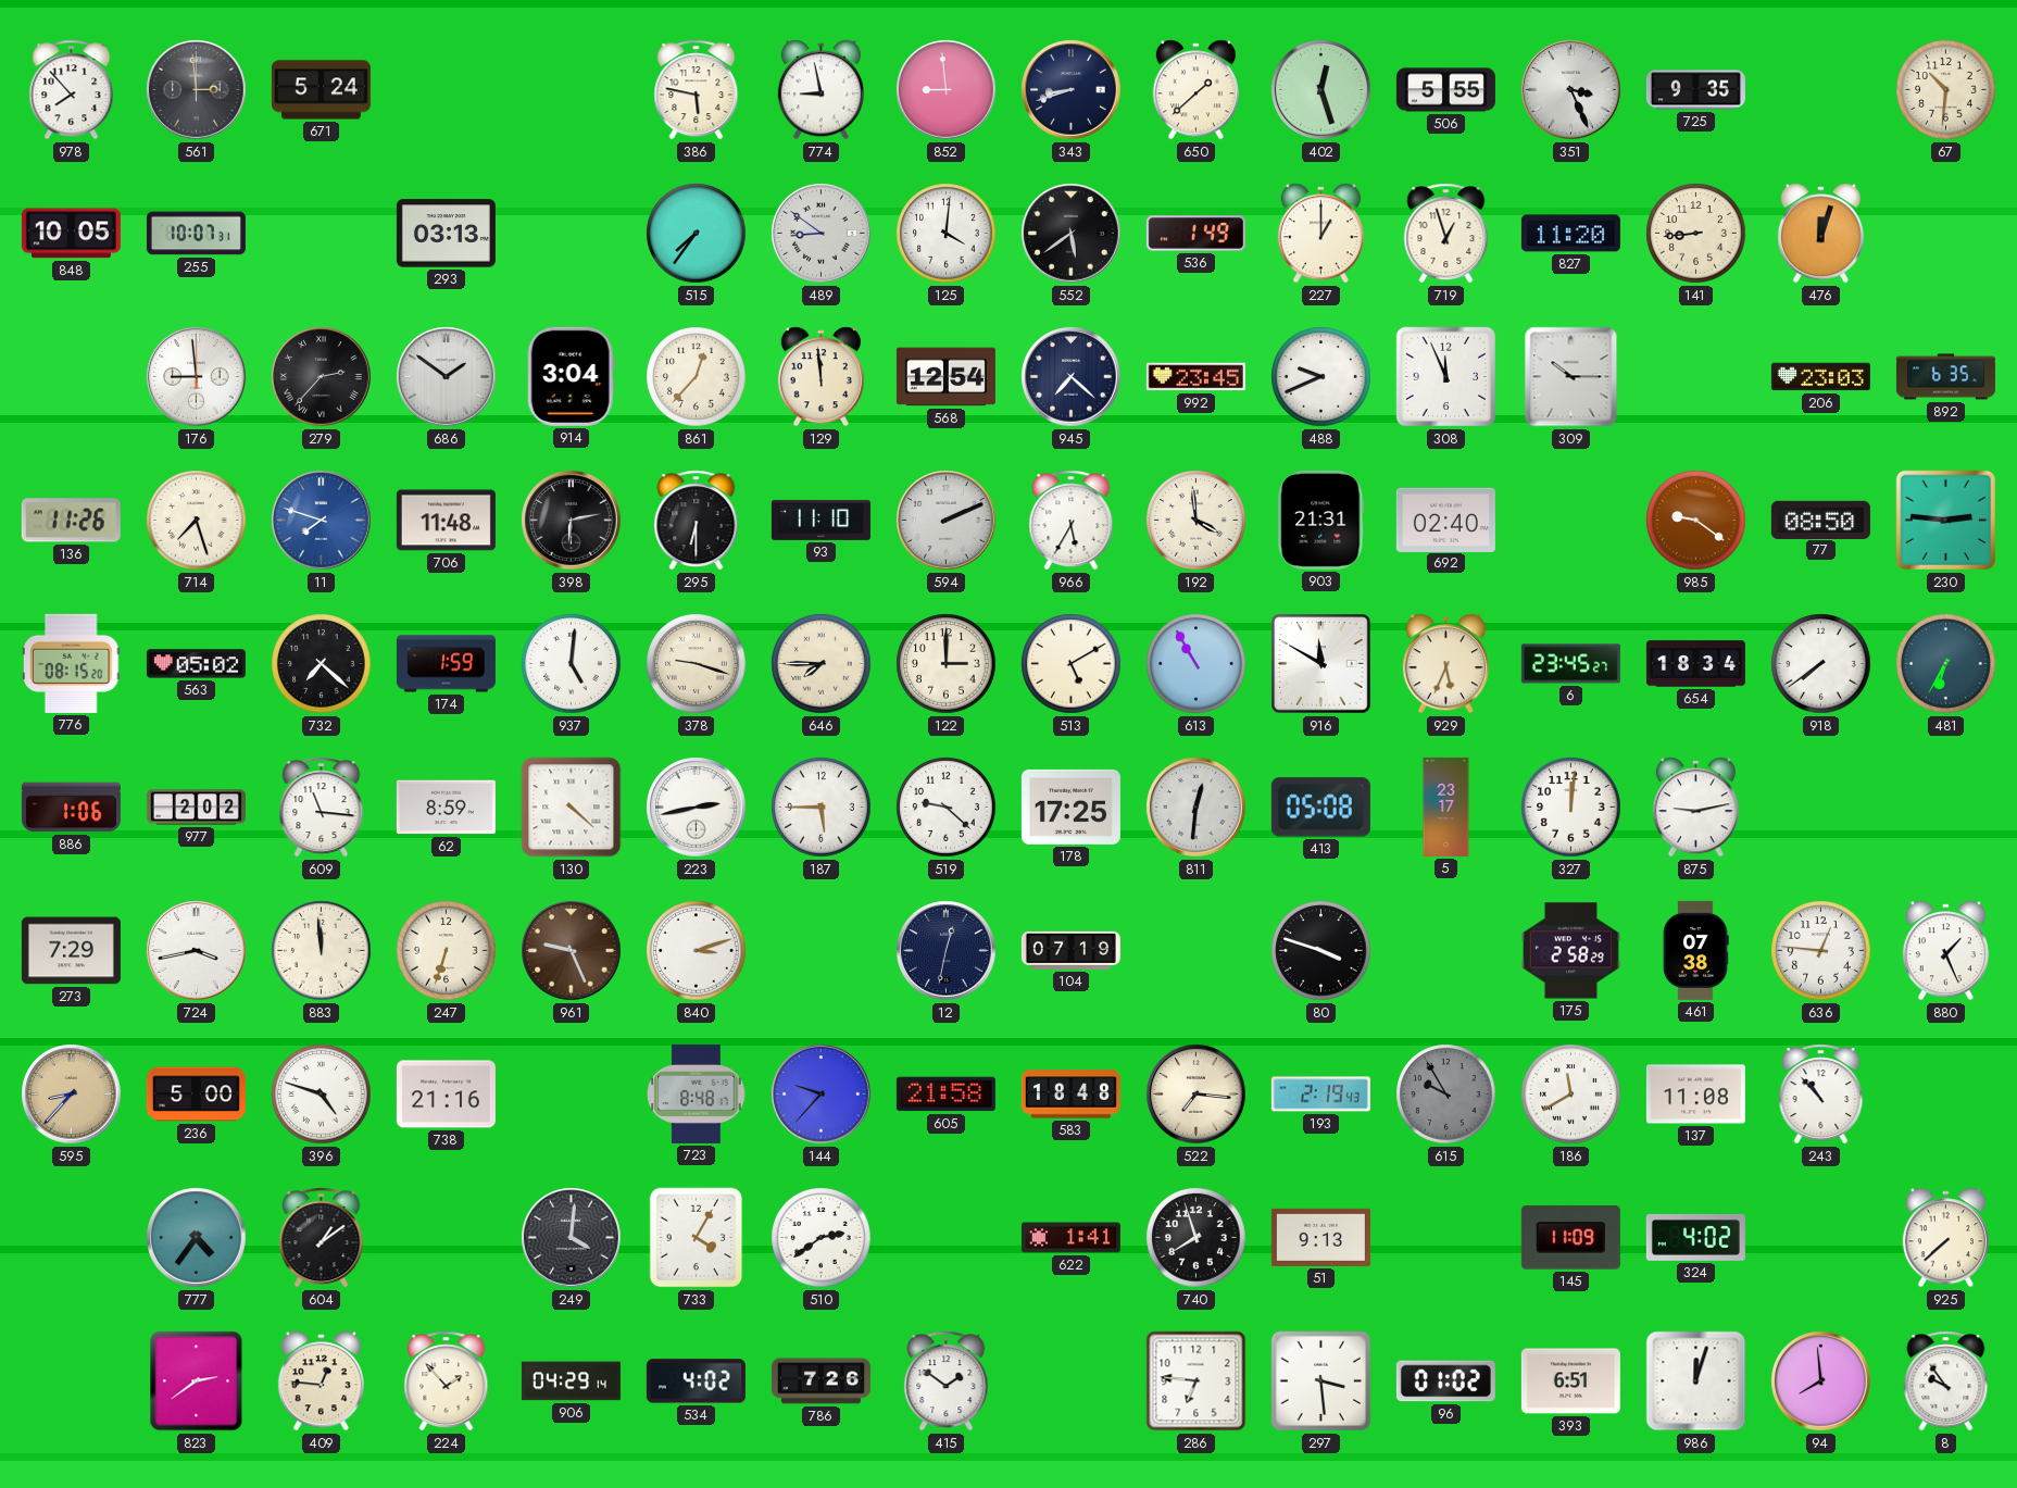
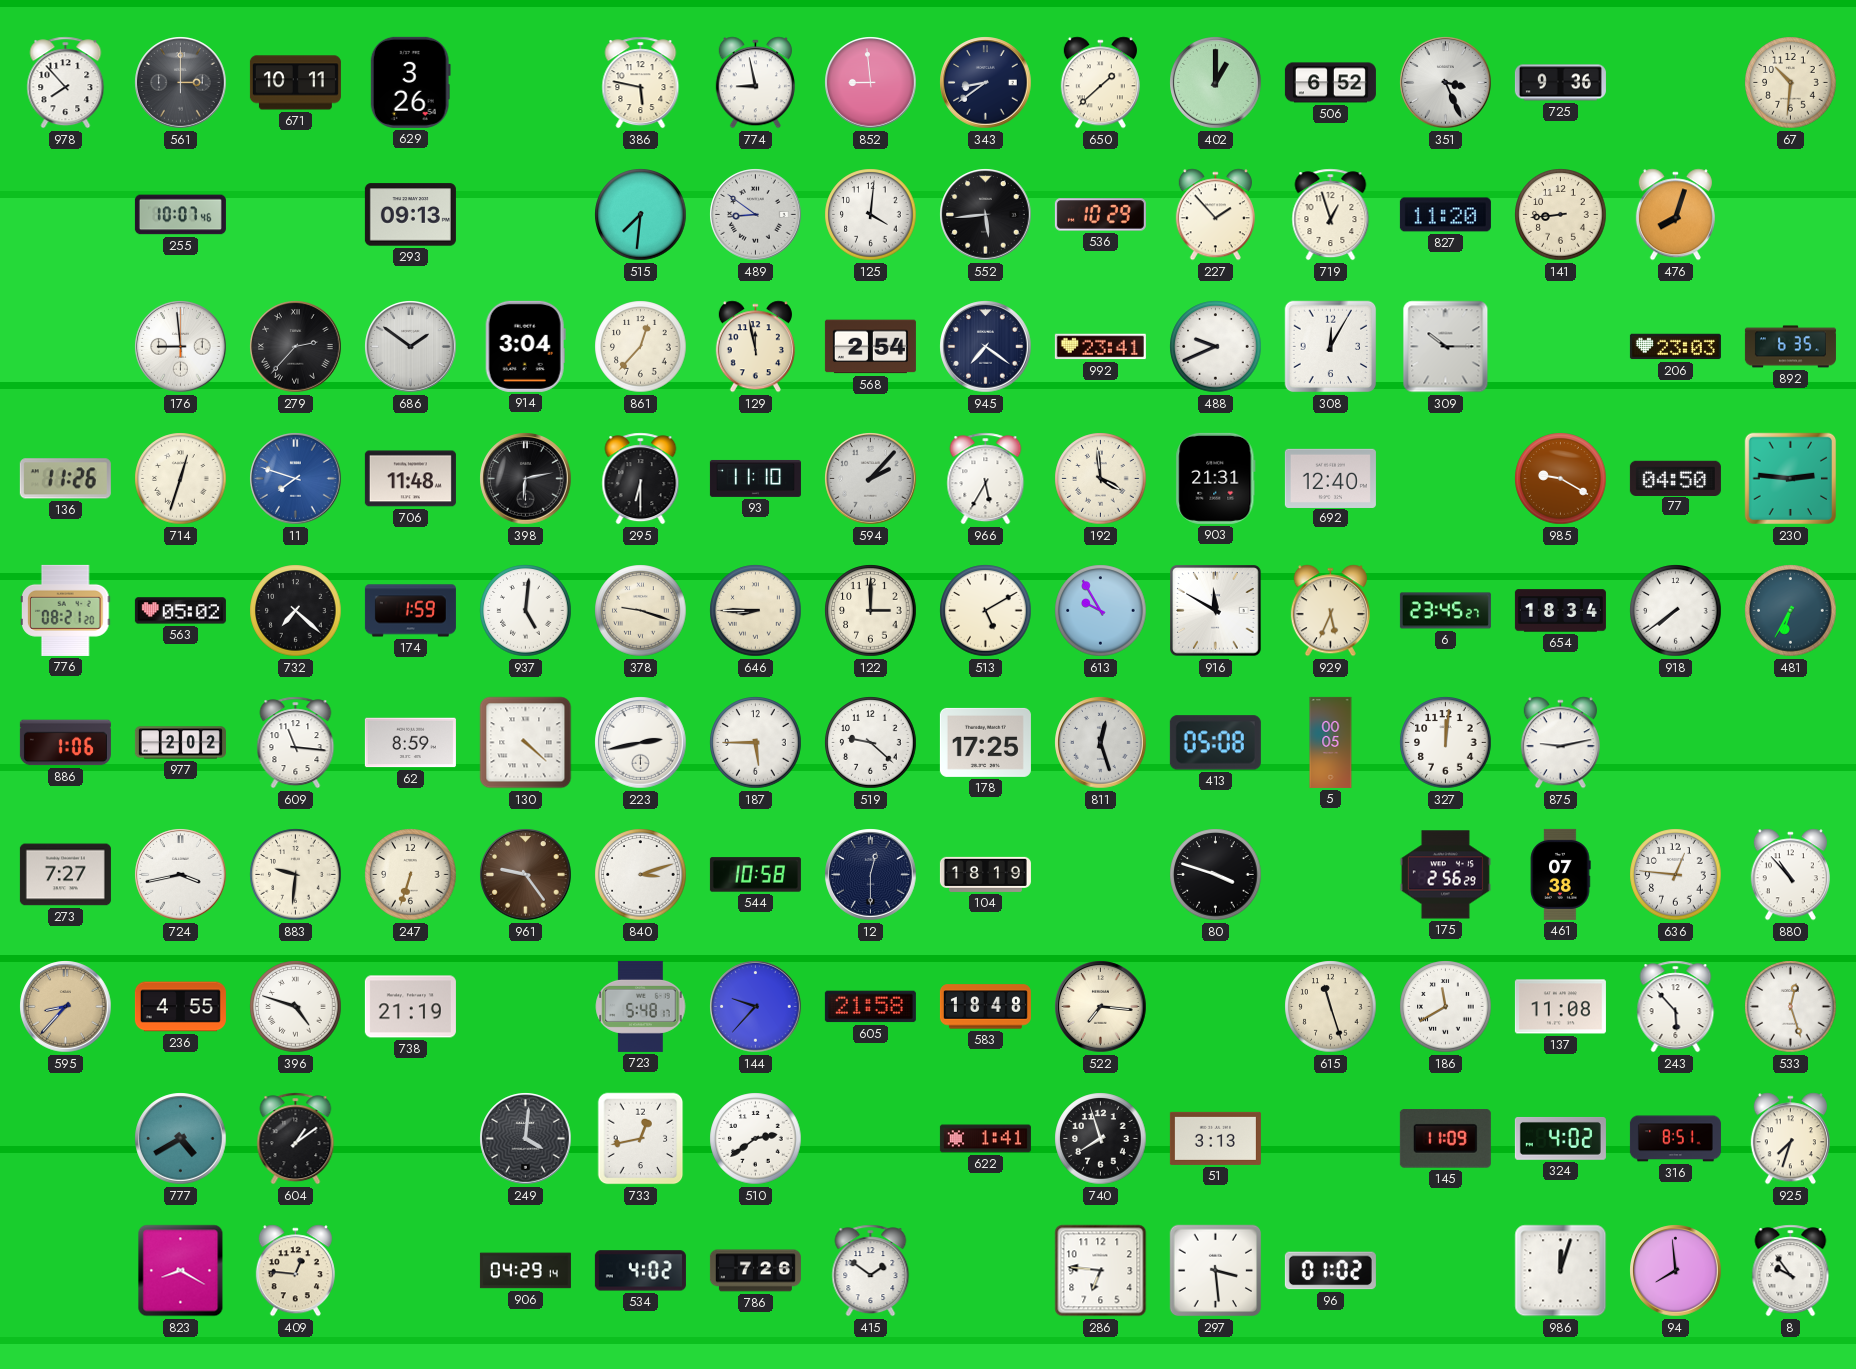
561: 2:59 -> 3:00
671: 5:24 -> 10:11
629: none -> 3:26
343: 8:42 -> 8:39
402: 12:27 -> 1:00
506: 5:55 -> 6:52
725: 9:35 -> 9:36
848: 10:05 -> none
255: 10:07:31 -> 10:07:46
293: 03:13 -> 09:13
515: 7:36 -> 7:31
552: 5:39 -> 5:44
536: 1:49 -> 10:29
227: 1:00 -> 1:53
476: 12:03 -> 8:03
129: 11:59 -> 11:58
568: 12:54 -> 2:54
945: 7:22 -> 7:21
992: 23:45 -> 23:41
308: 11:56 -> 12:05
714: 7:27 -> 12:33
594: 2:11 -> 2:07
692: 02:40 -> 12:40
985: 9:21 -> 9:20
77: 08:50 -> 04:50
776: 08:15 -> 08:21
646: 7:45 -> 8:45
613: 10:55 -> 9:55
811: 12:31 -> 12:27
5: 23:17 -> 00:05
273: 7:29 -> 7:27
883: 11:59 -> 9:31
961: 9:26 -> 9:24
544: none -> 10:58
12: 12:32 -> 12:30
104: 07:19 -> 18:19
175: 2:58 -> 2:56
880: 1:26 -> 10:53
236: 5:00 -> 4:55
738: 21:16 -> 21:19
723: 8:48 -> 5:48
193: 2:19 -> none
615: 9:55 -> 11:27
615 dial: grey -> cream
243: 10:53 -> 5:53
533: none -> 12:27
777: 4:36 -> 4:40
733: 4:05 -> 12:43
51: 9:13 -> 3:13
316: none -> 8:51
925: 7:38 -> 7:33
823: 2:39 -> 8:20
224: 1:53 -> none
393: 6:51 -> none
